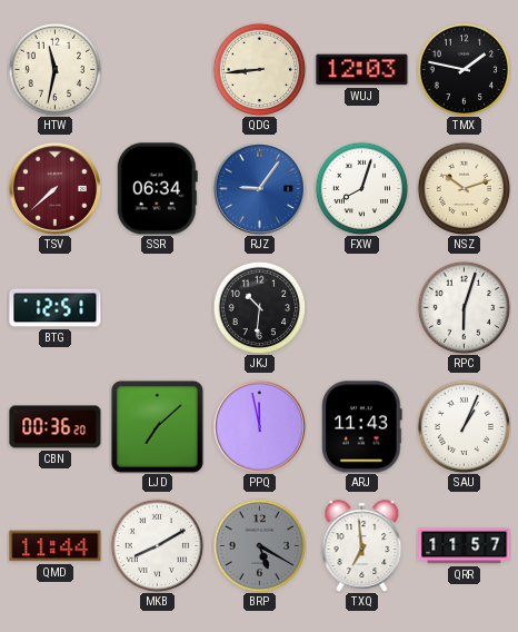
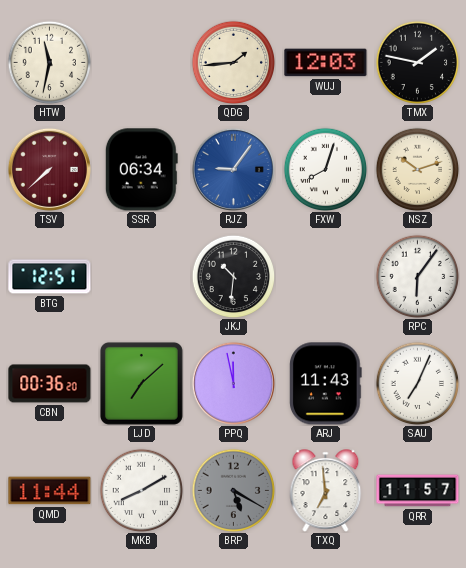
QDG: 8:44 -> 1:44
RPC: 6:03 -> 6:06
SAU: 1:04 -> 7:04
